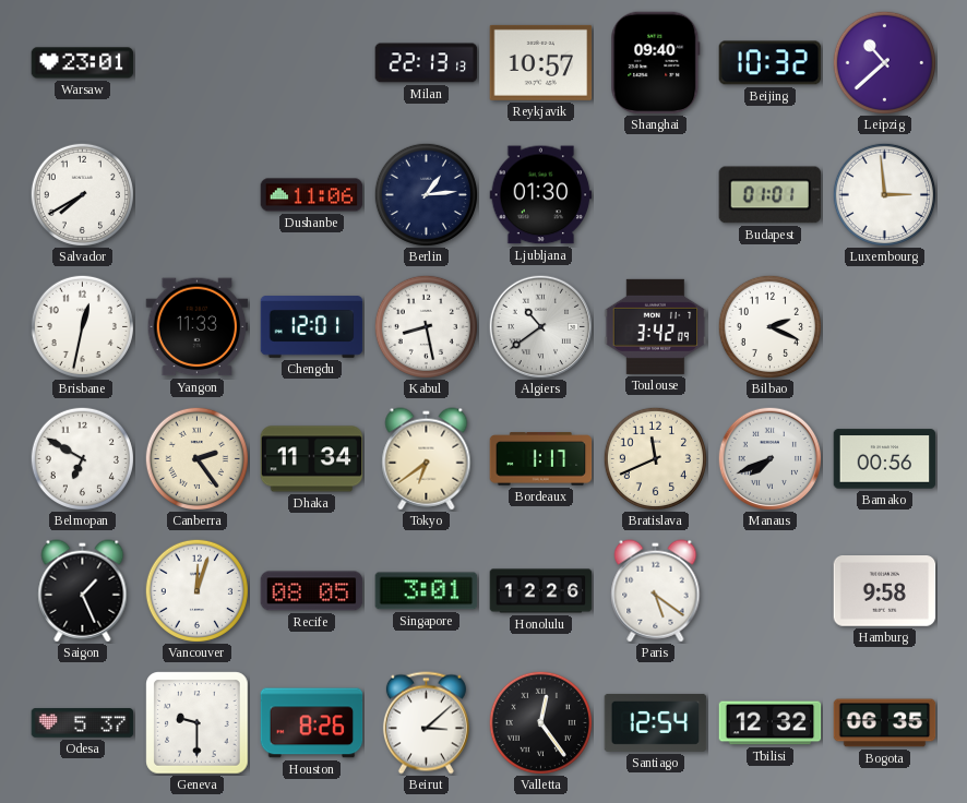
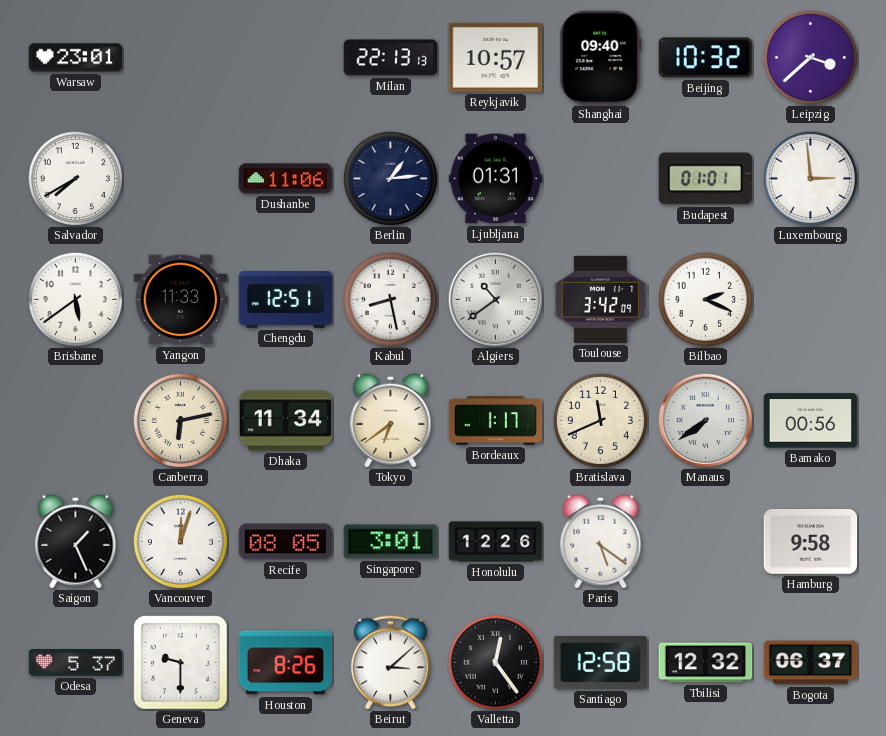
Leipzig: 10:38 -> 3:38
Ljubljana: 01:30 -> 01:31
Brisbane: 12:32 -> 5:39
Chengdu: 12:01 -> 12:51
Belmopan: 6:50 -> none
Canberra: 2:24 -> 6:13
Manaus: 7:41 -> 7:39
Santiago: 12:54 -> 12:58
Bogota: 06:35 -> 06:37
